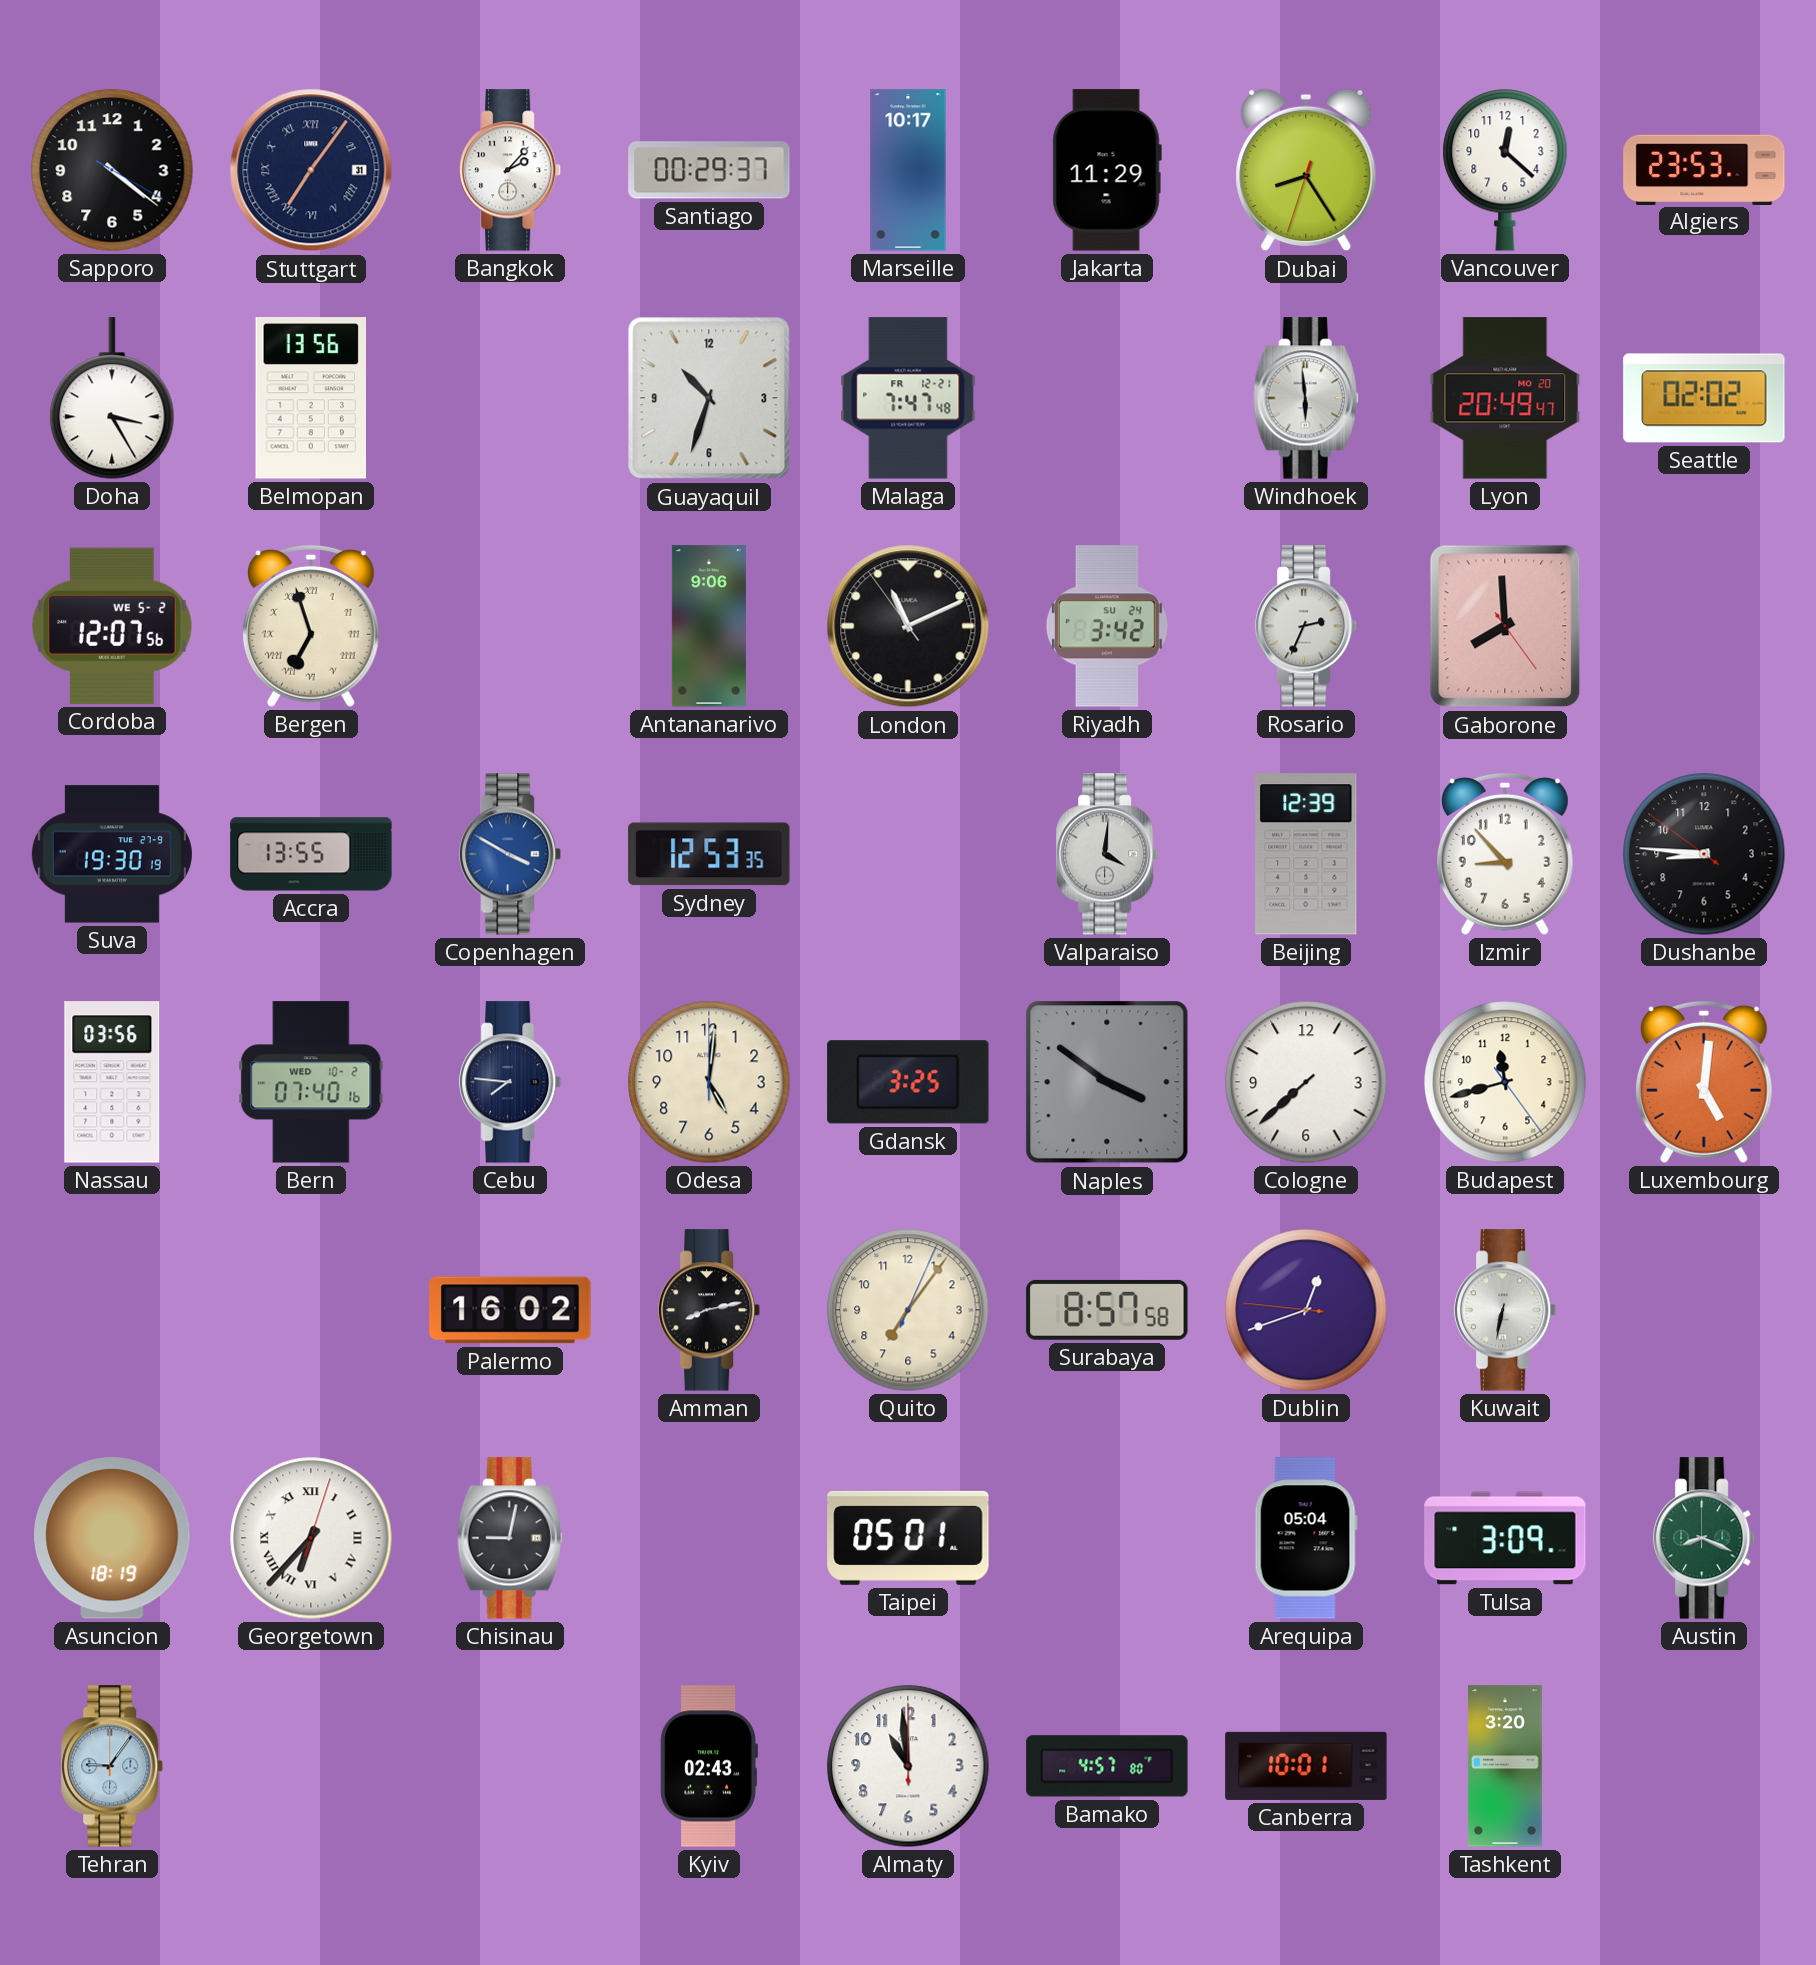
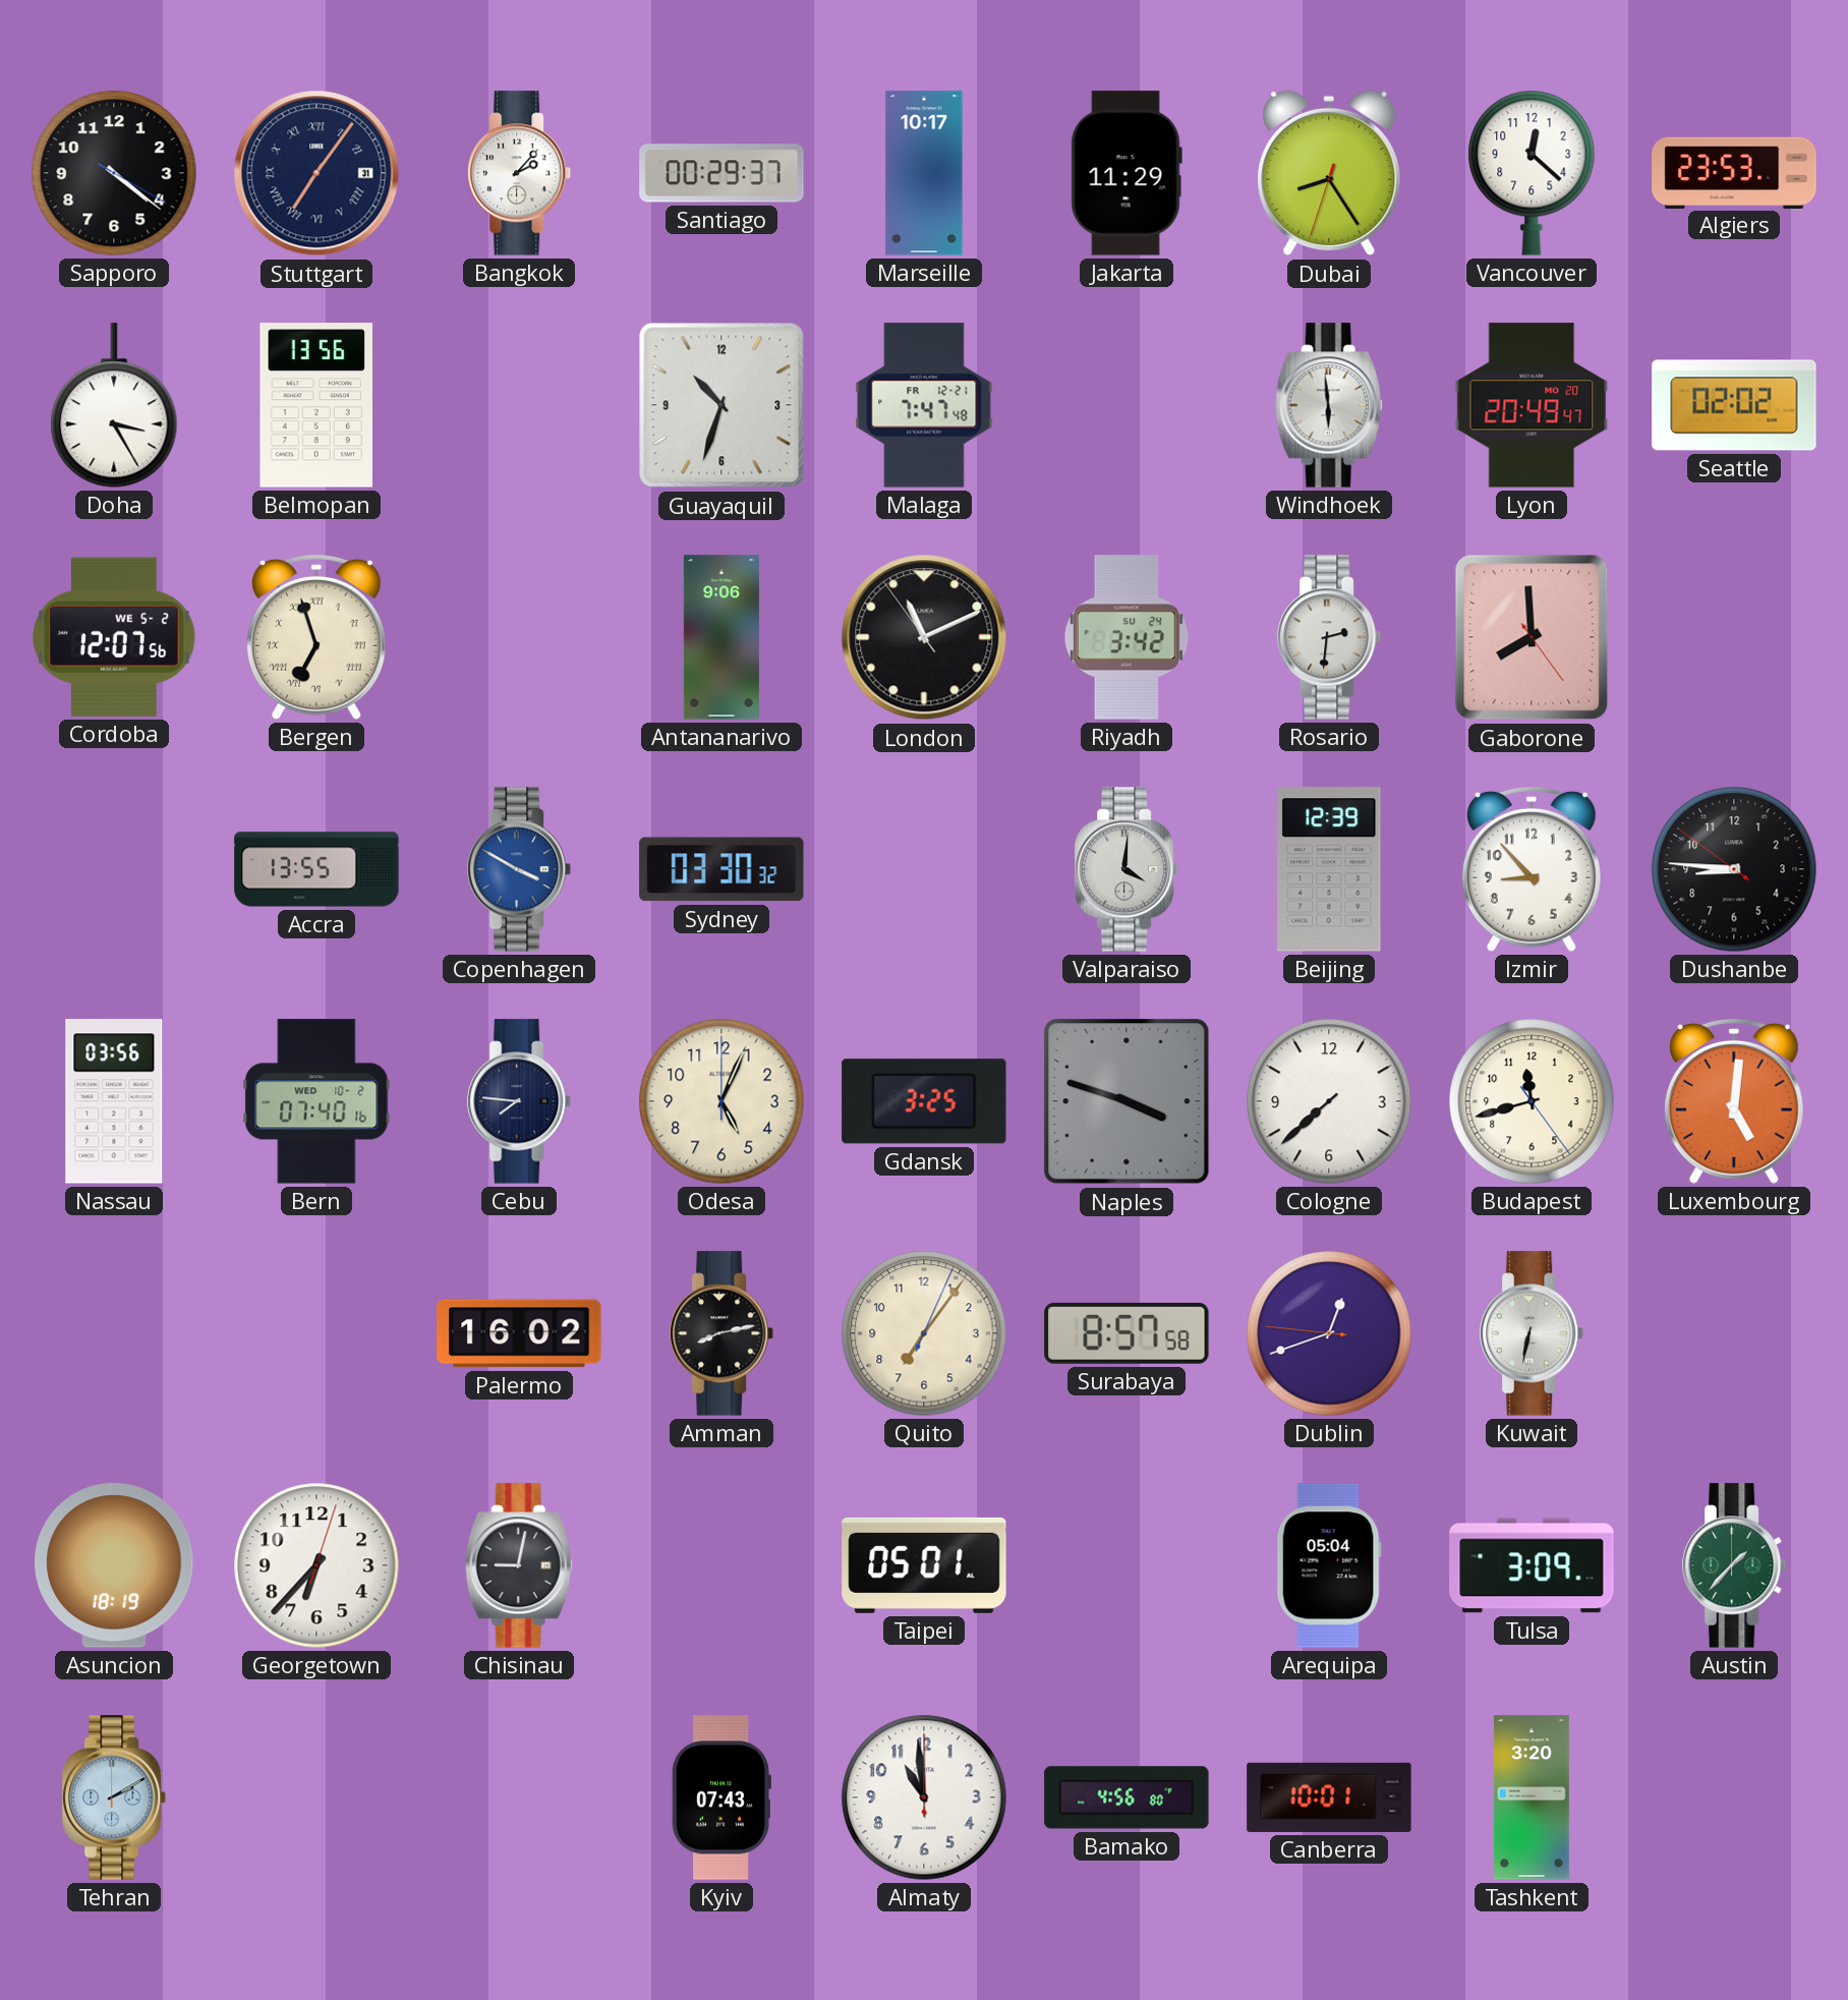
Rosario: 2:34 -> 2:31
Suva: 19:30 -> none
Sydney: 12:53 -> 03:30
Odesa: 5:01 -> 5:04
Naples: 3:51 -> 3:48
Georgetown numerals: Roman -> Arabic
Austin: 8:19 -> 1:37
Tehran: 9:06 -> 2:10
Kyiv: 02:43 -> 07:43
Bamako: 4:57 -> 4:56
